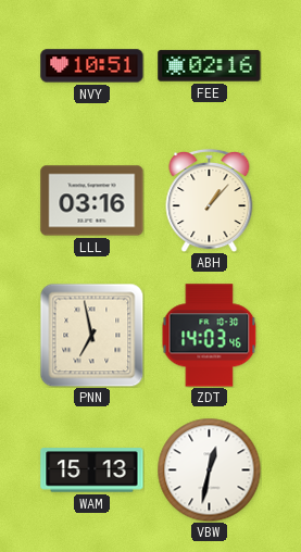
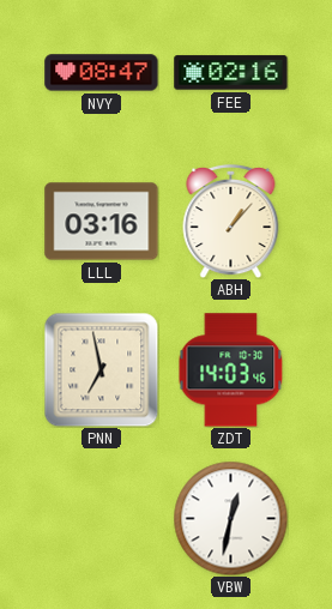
NVY: 10:51 -> 08:47
WAM: 15:13 -> none
